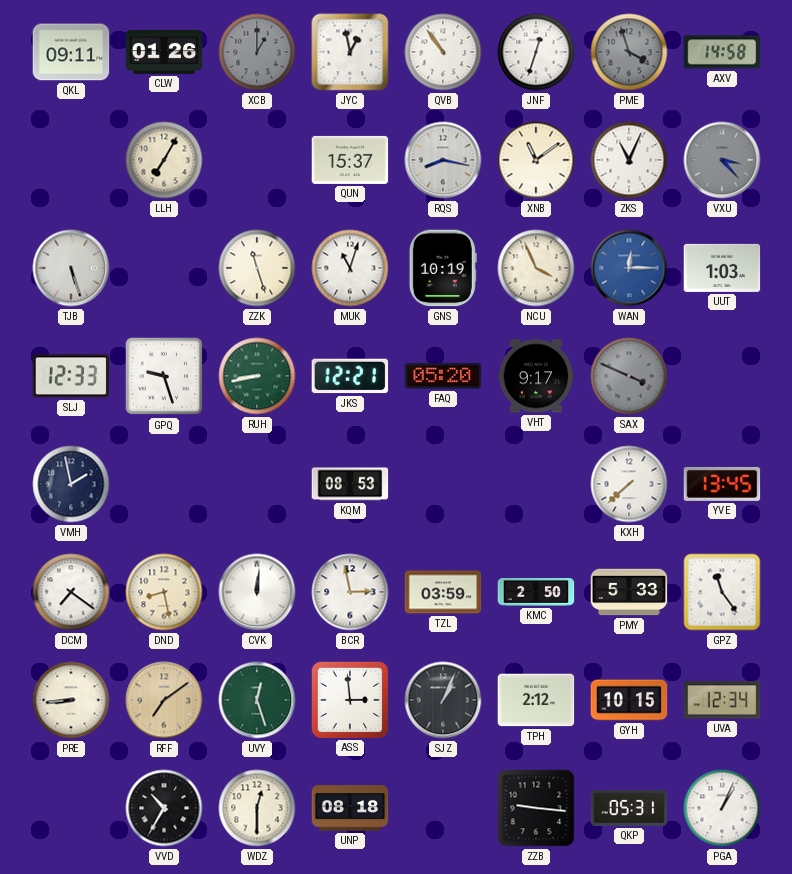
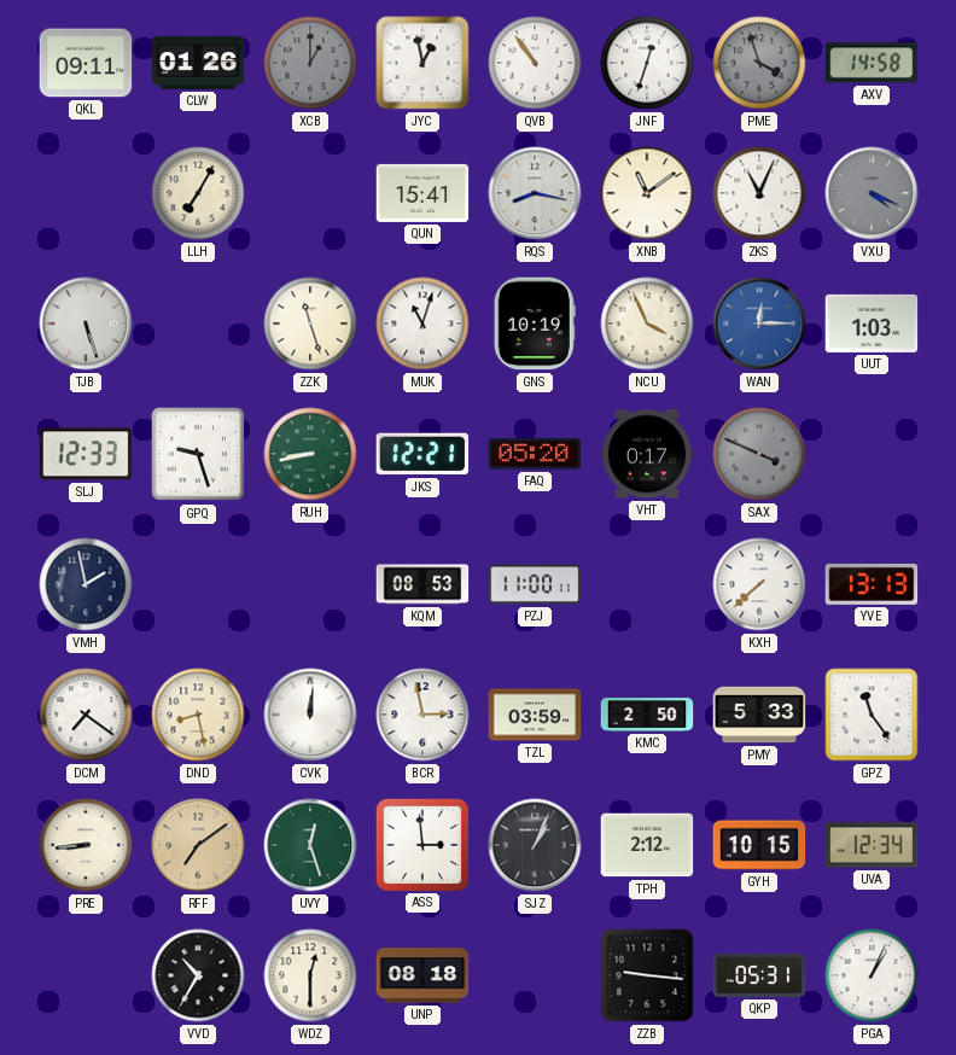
QUN: 15:37 -> 15:41
VXU: 3:23 -> 4:19
VHT: 9:17 -> 0:17
PZJ: none -> 11:00
YVE: 13:45 -> 13:13
